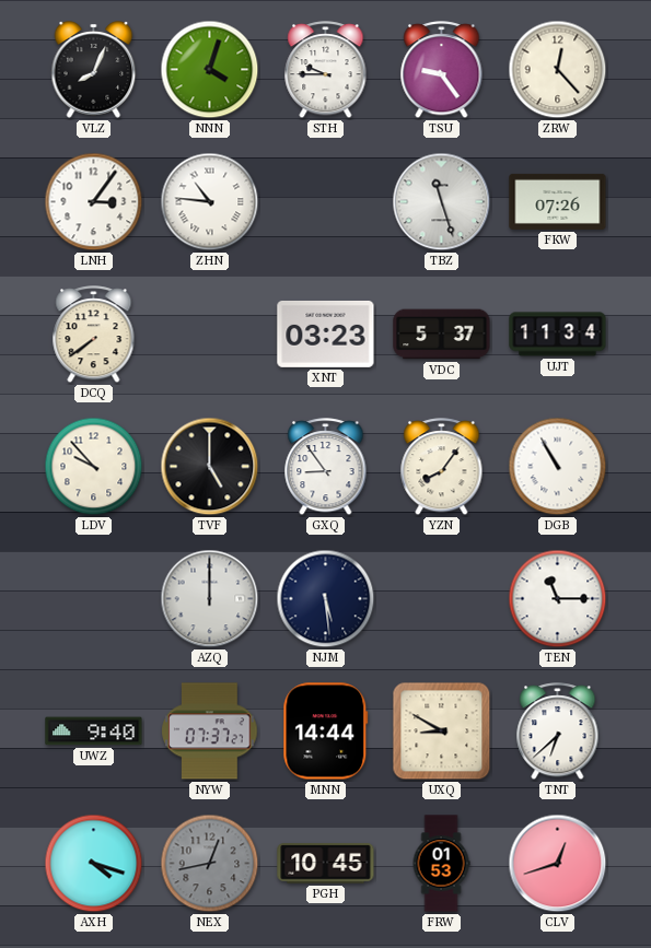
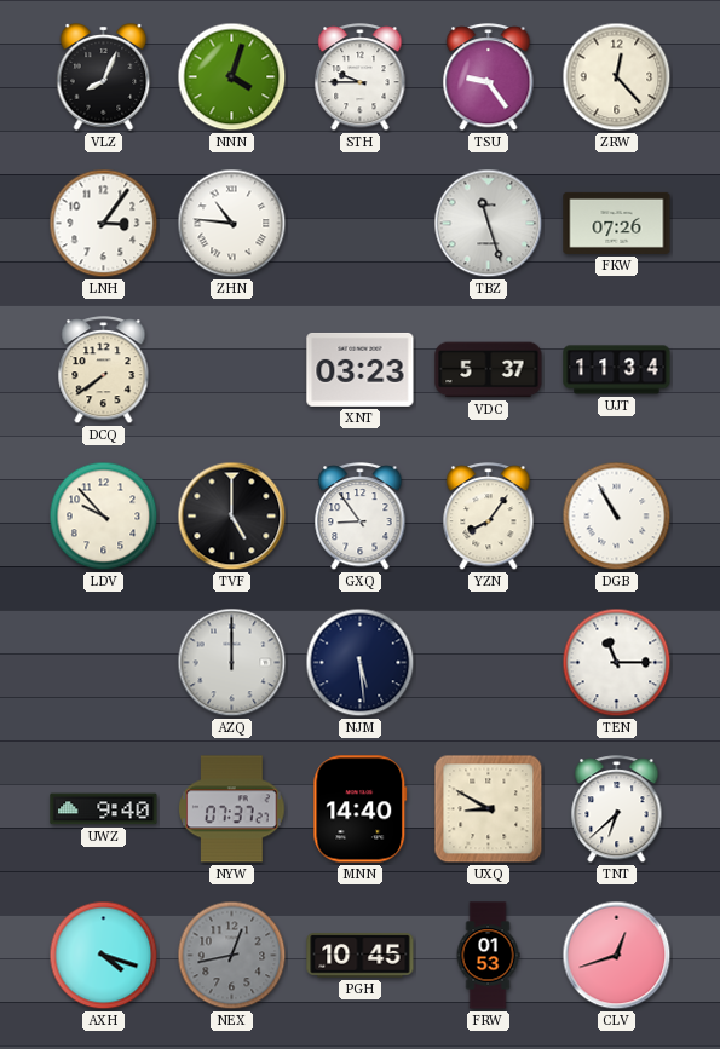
MNN: 14:44 -> 14:40
